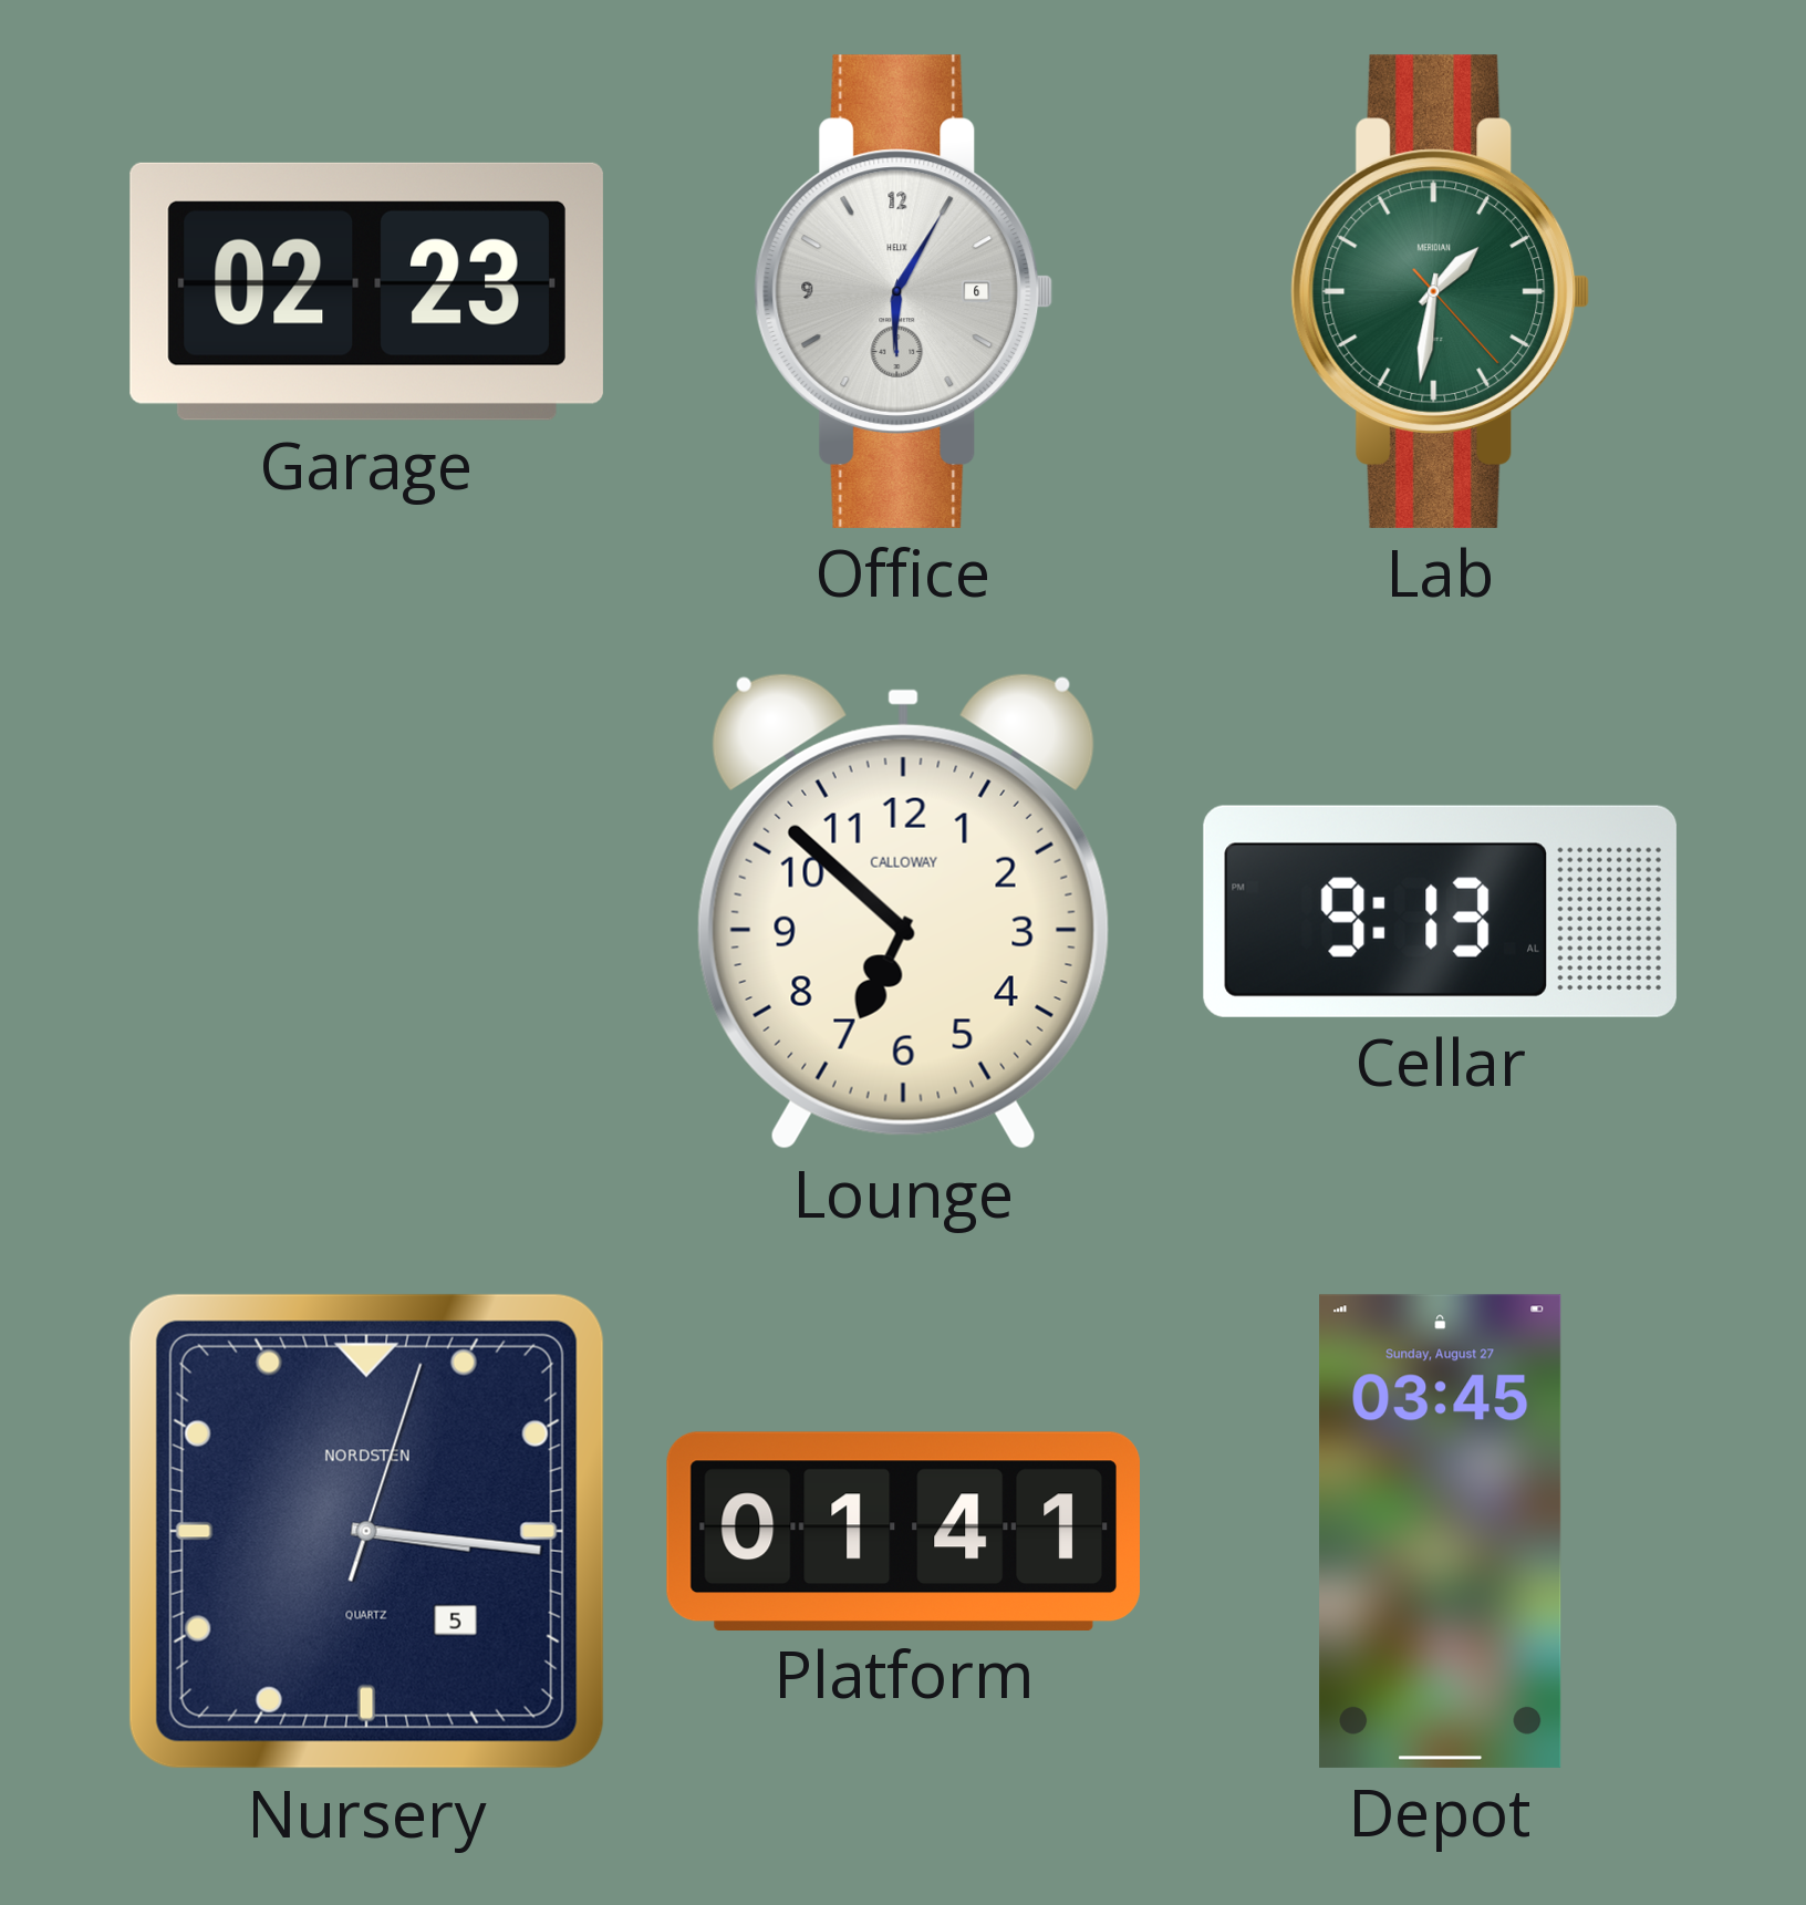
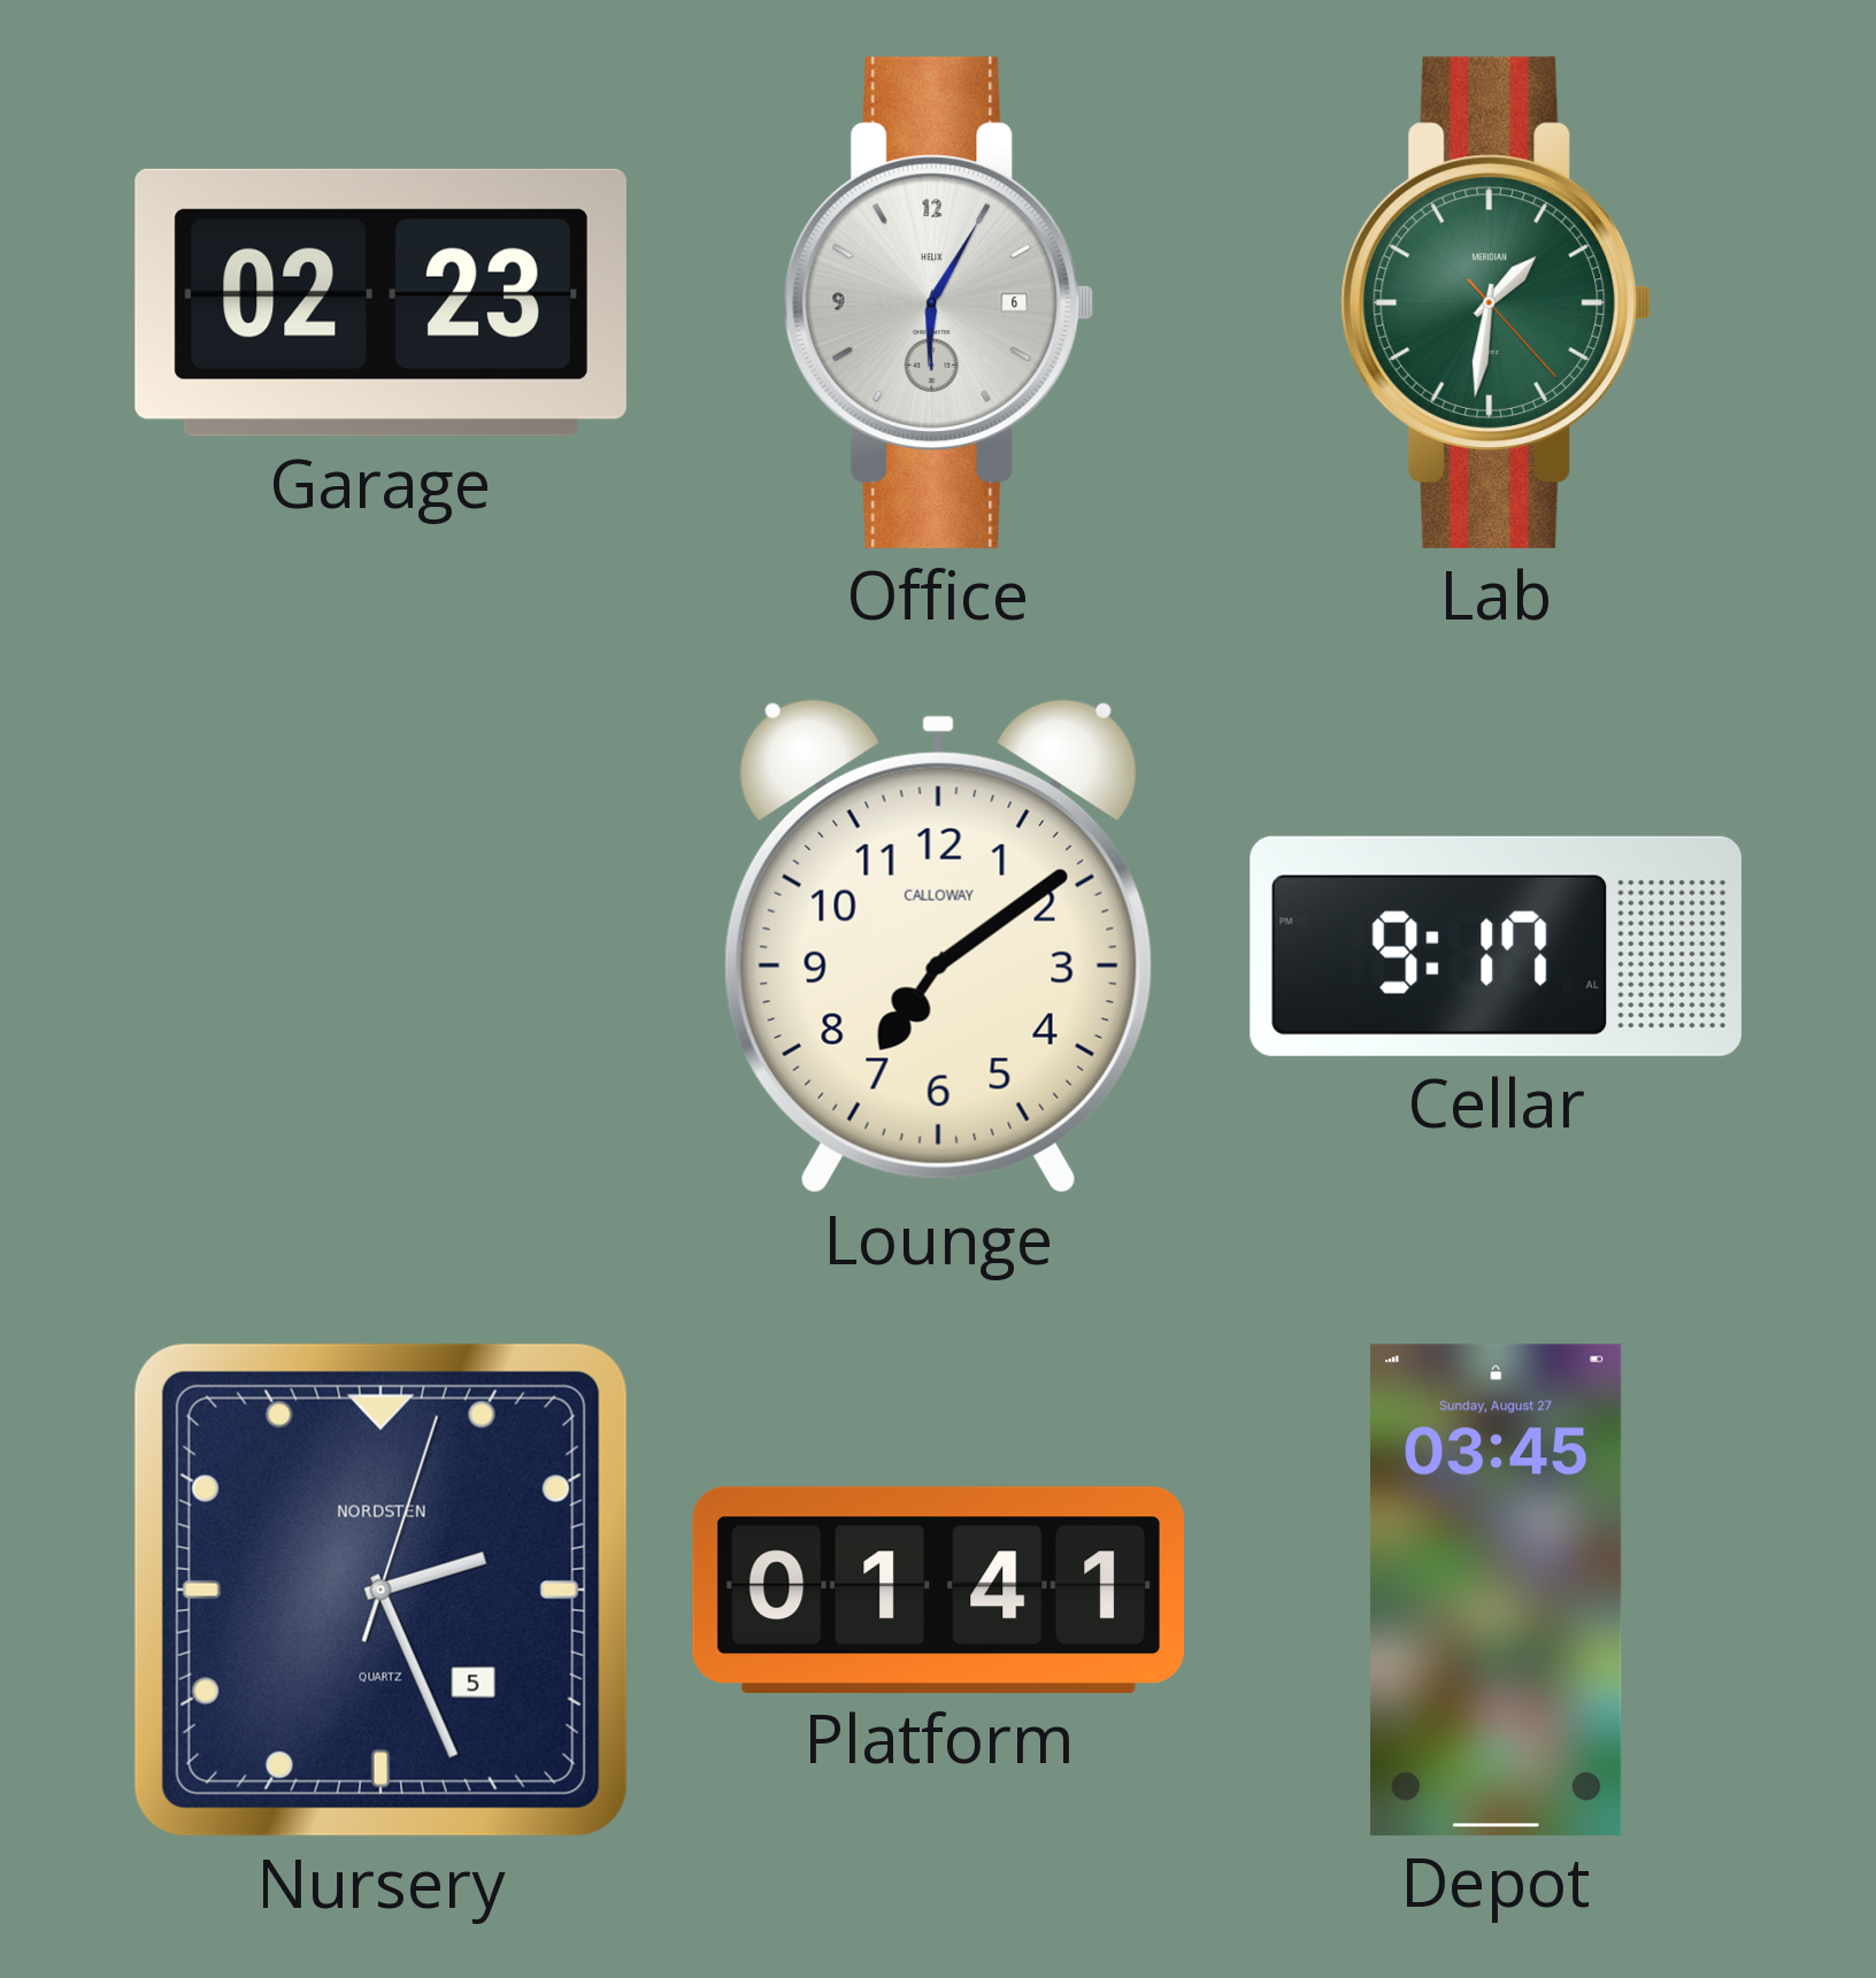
Lounge: 6:52 -> 7:09
Cellar: 9:13 -> 9:17
Nursery: 3:16 -> 2:26
